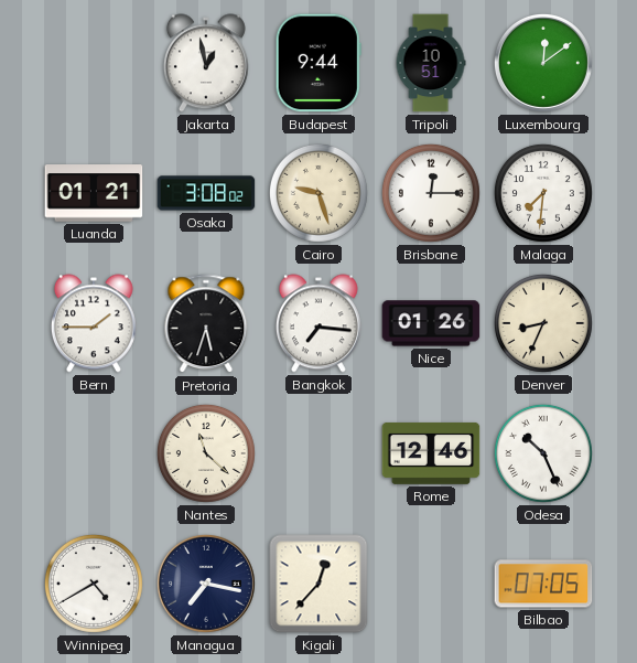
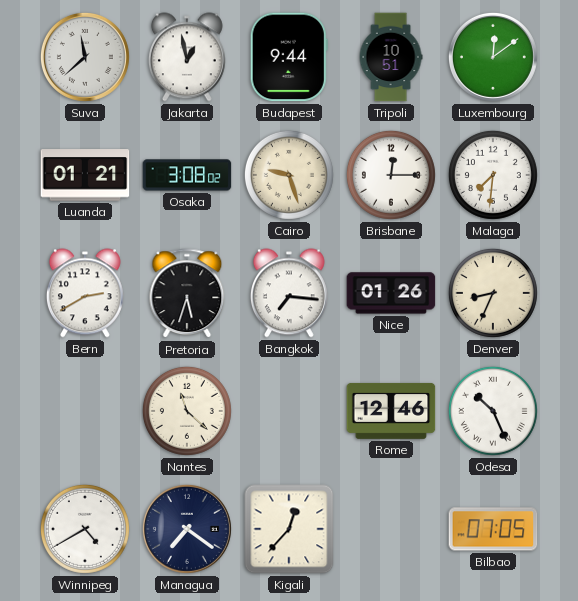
Suva: none -> 11:38
Bern: 1:45 -> 2:40
Managua: 7:17 -> 7:21
